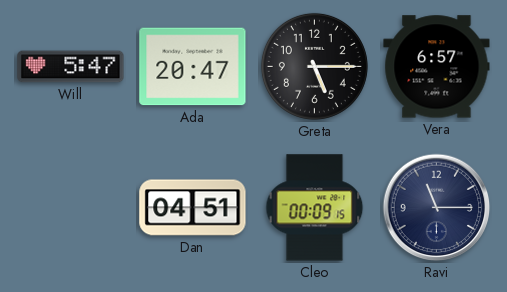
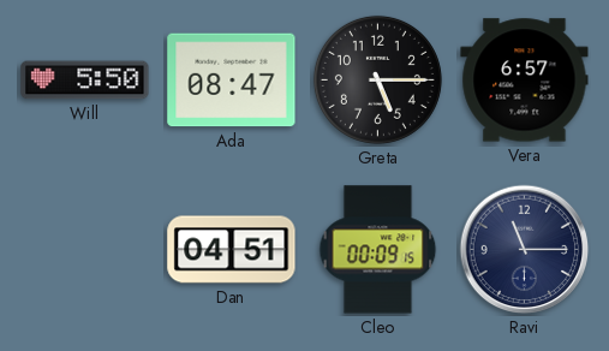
Will: 5:47 -> 5:50
Ada: 20:47 -> 08:47
